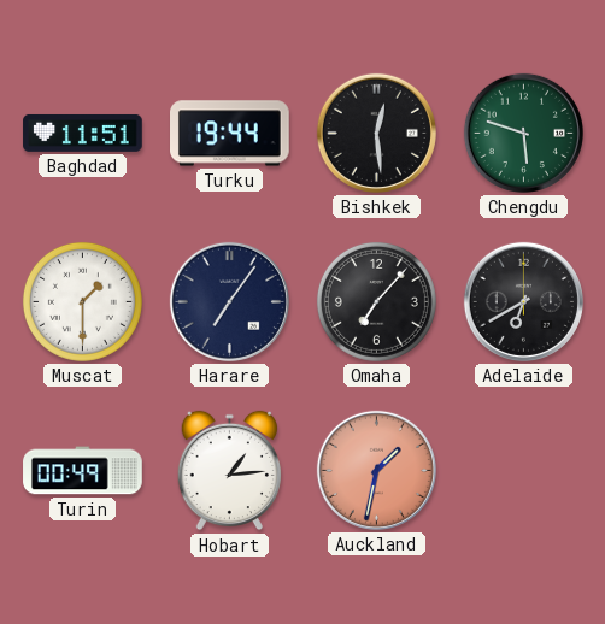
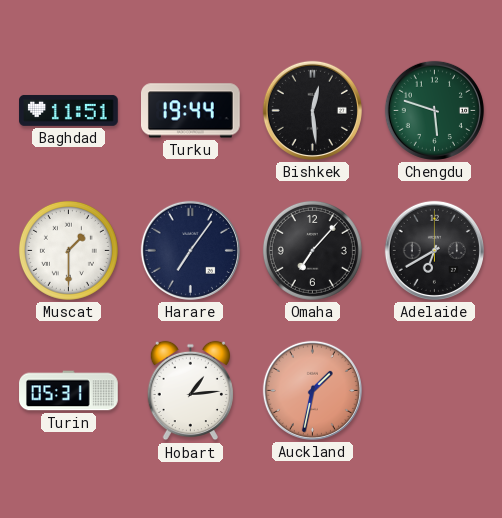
Turin: 00:49 -> 05:31
